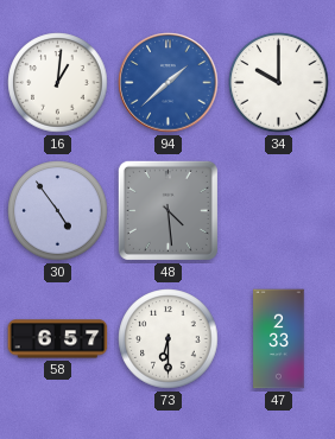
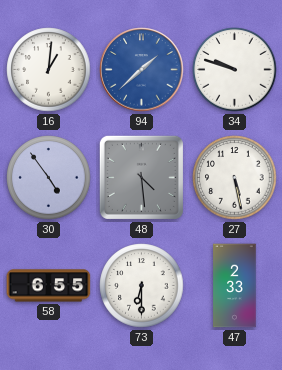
34: 10:00 -> 9:48
27: none -> 5:28
58: 6:57 -> 6:55
